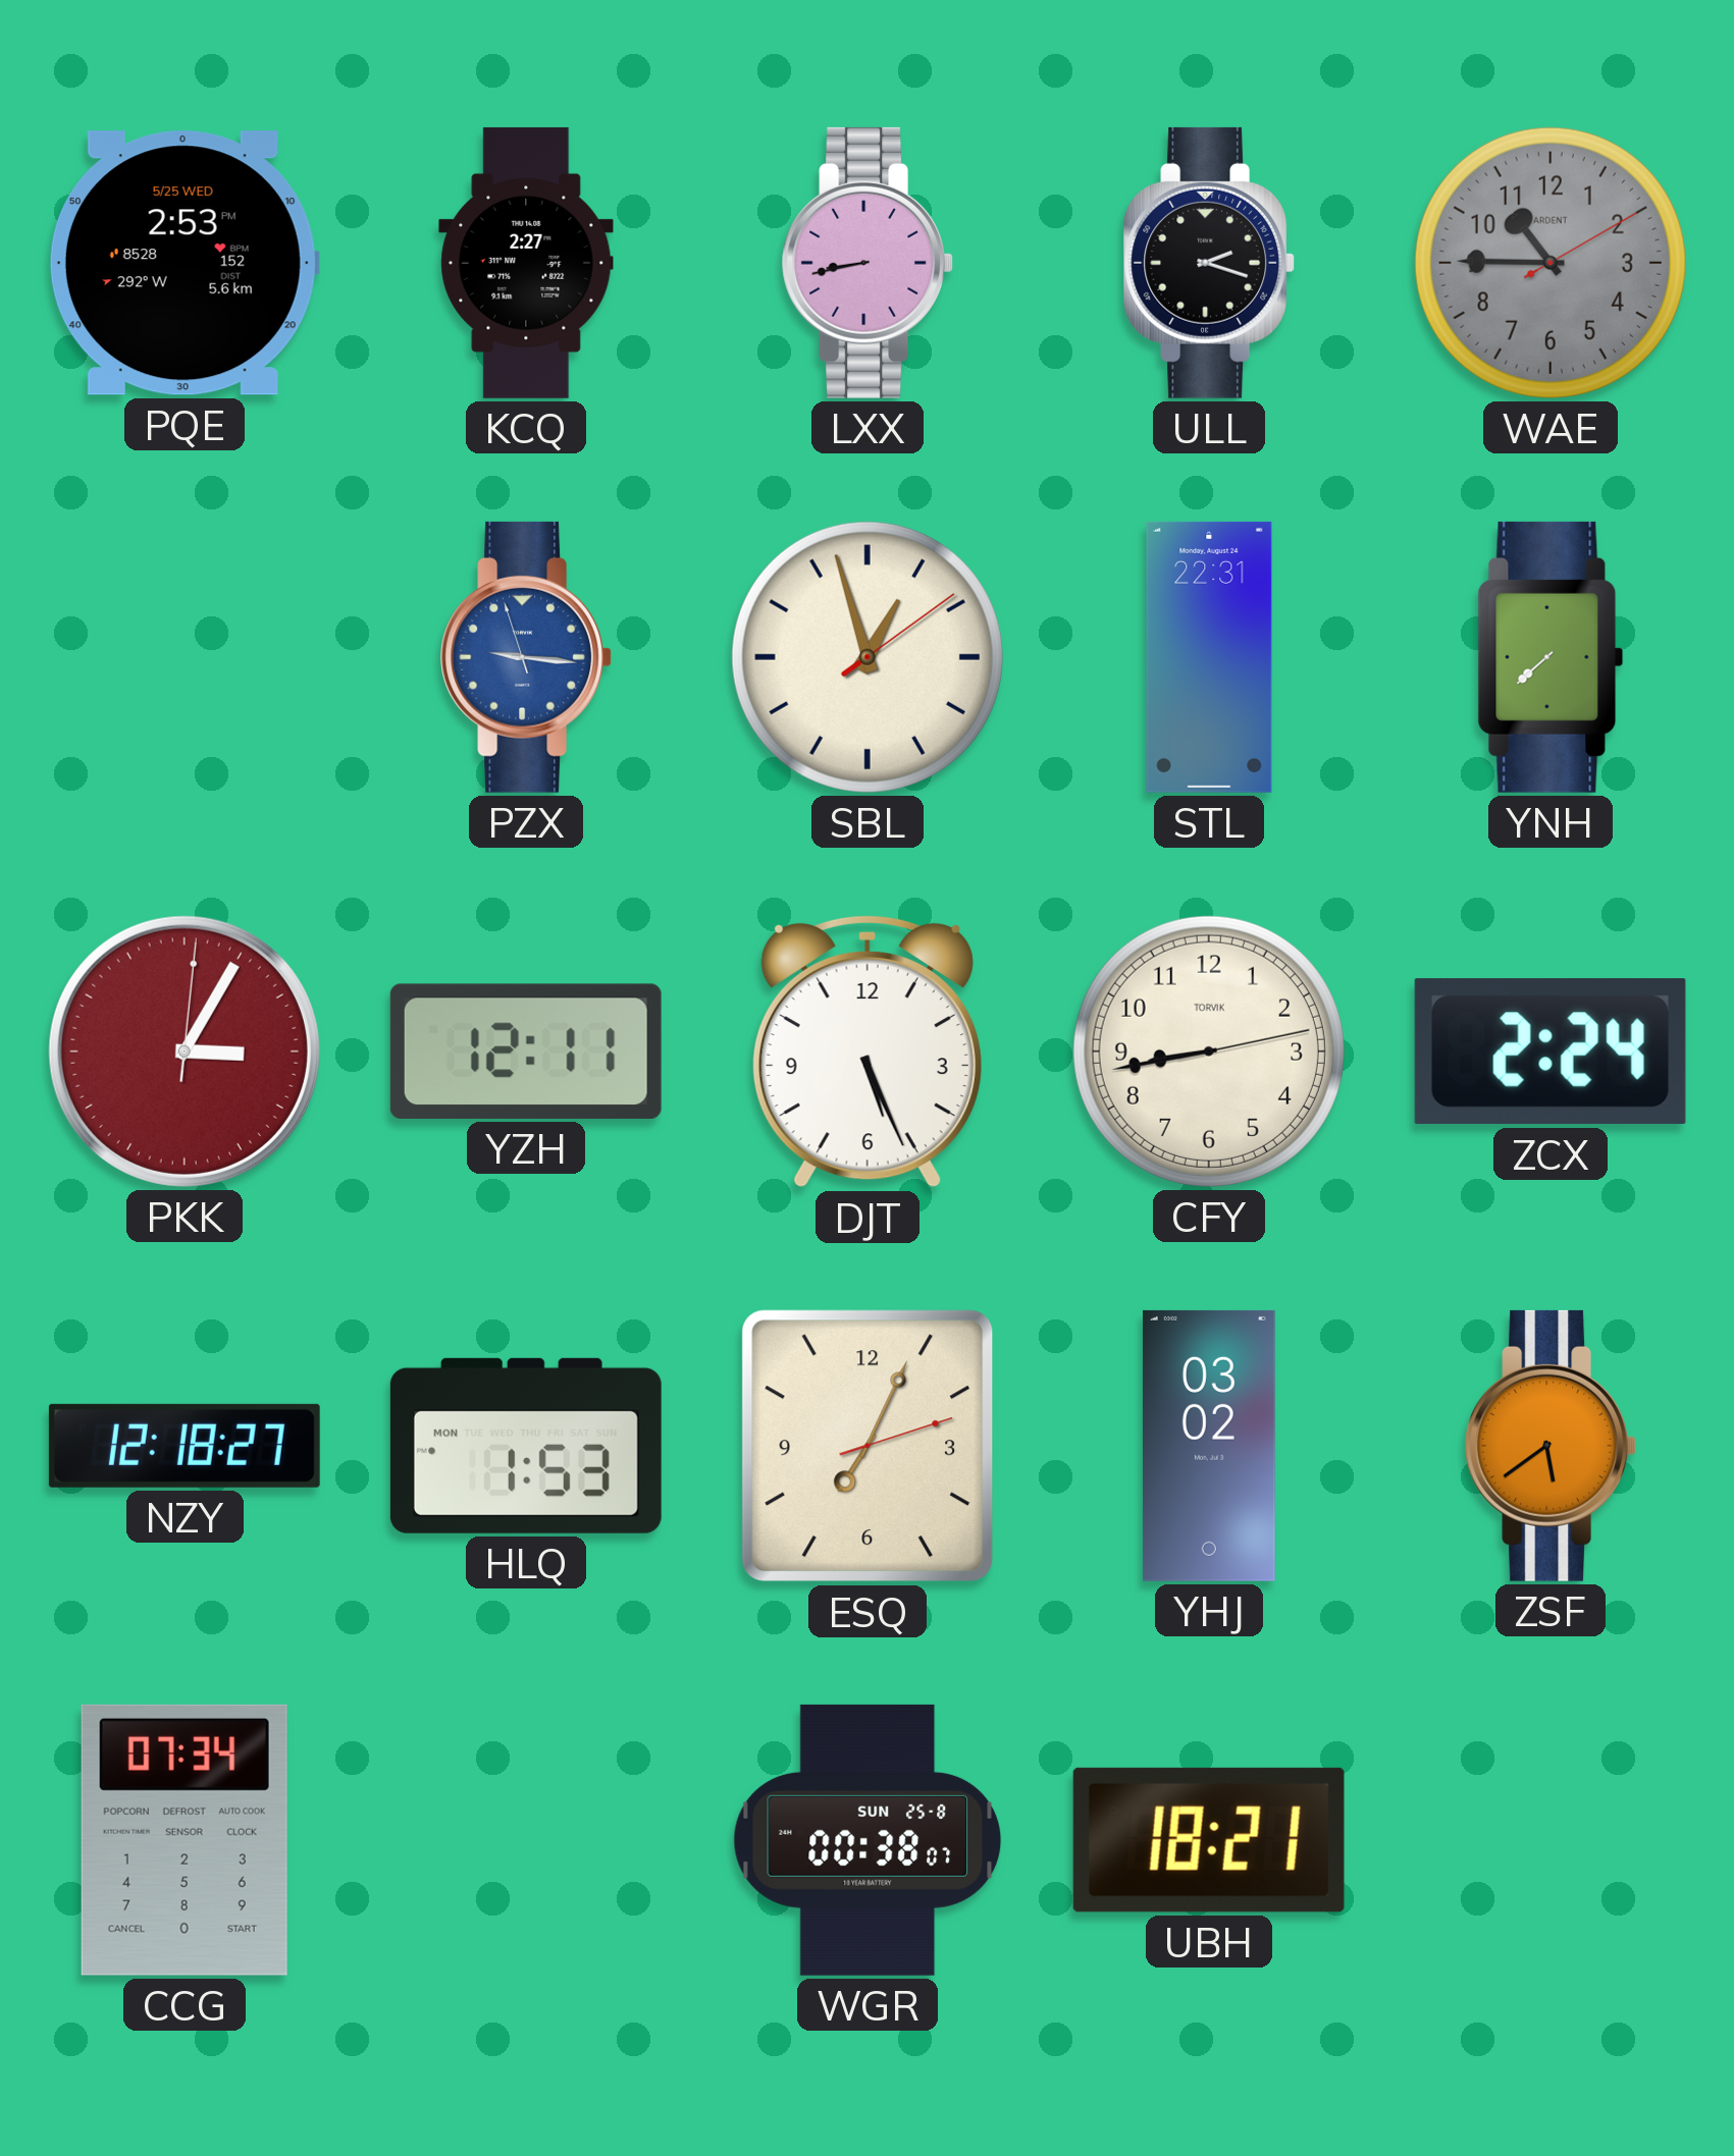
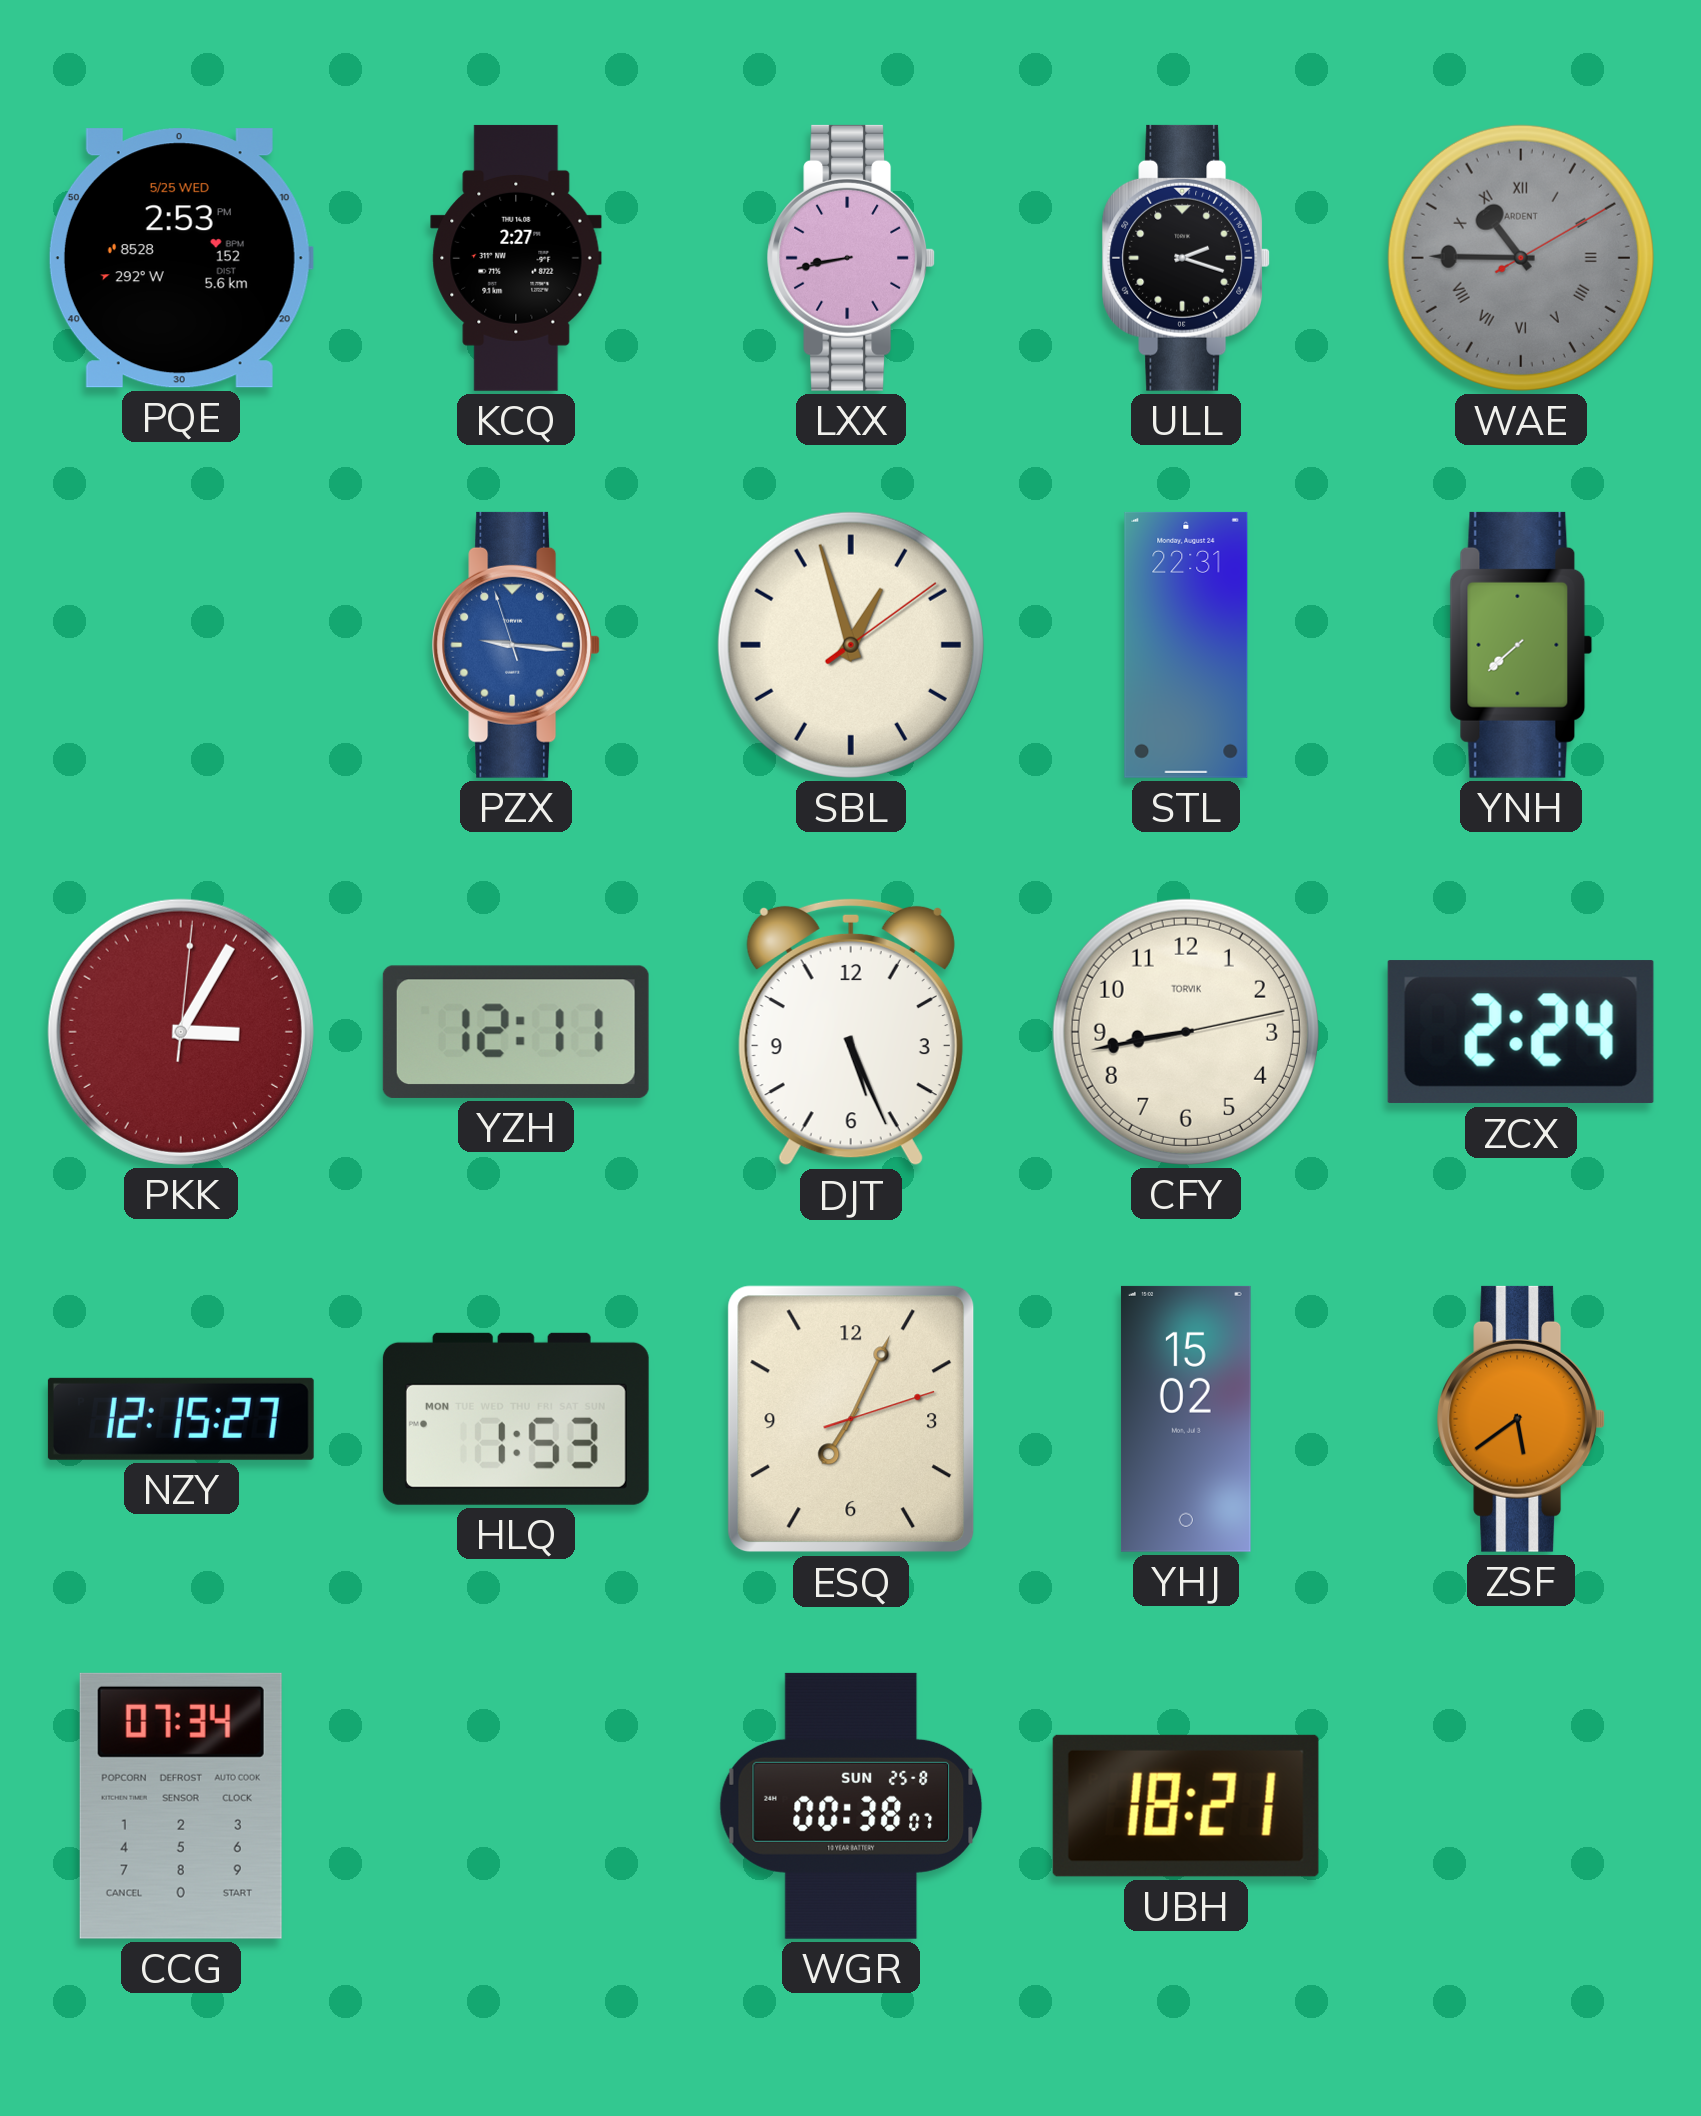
WAE numerals: Arabic -> Roman
NZY: 12:18 -> 12:15
YHJ: 03:02 -> 15:02
